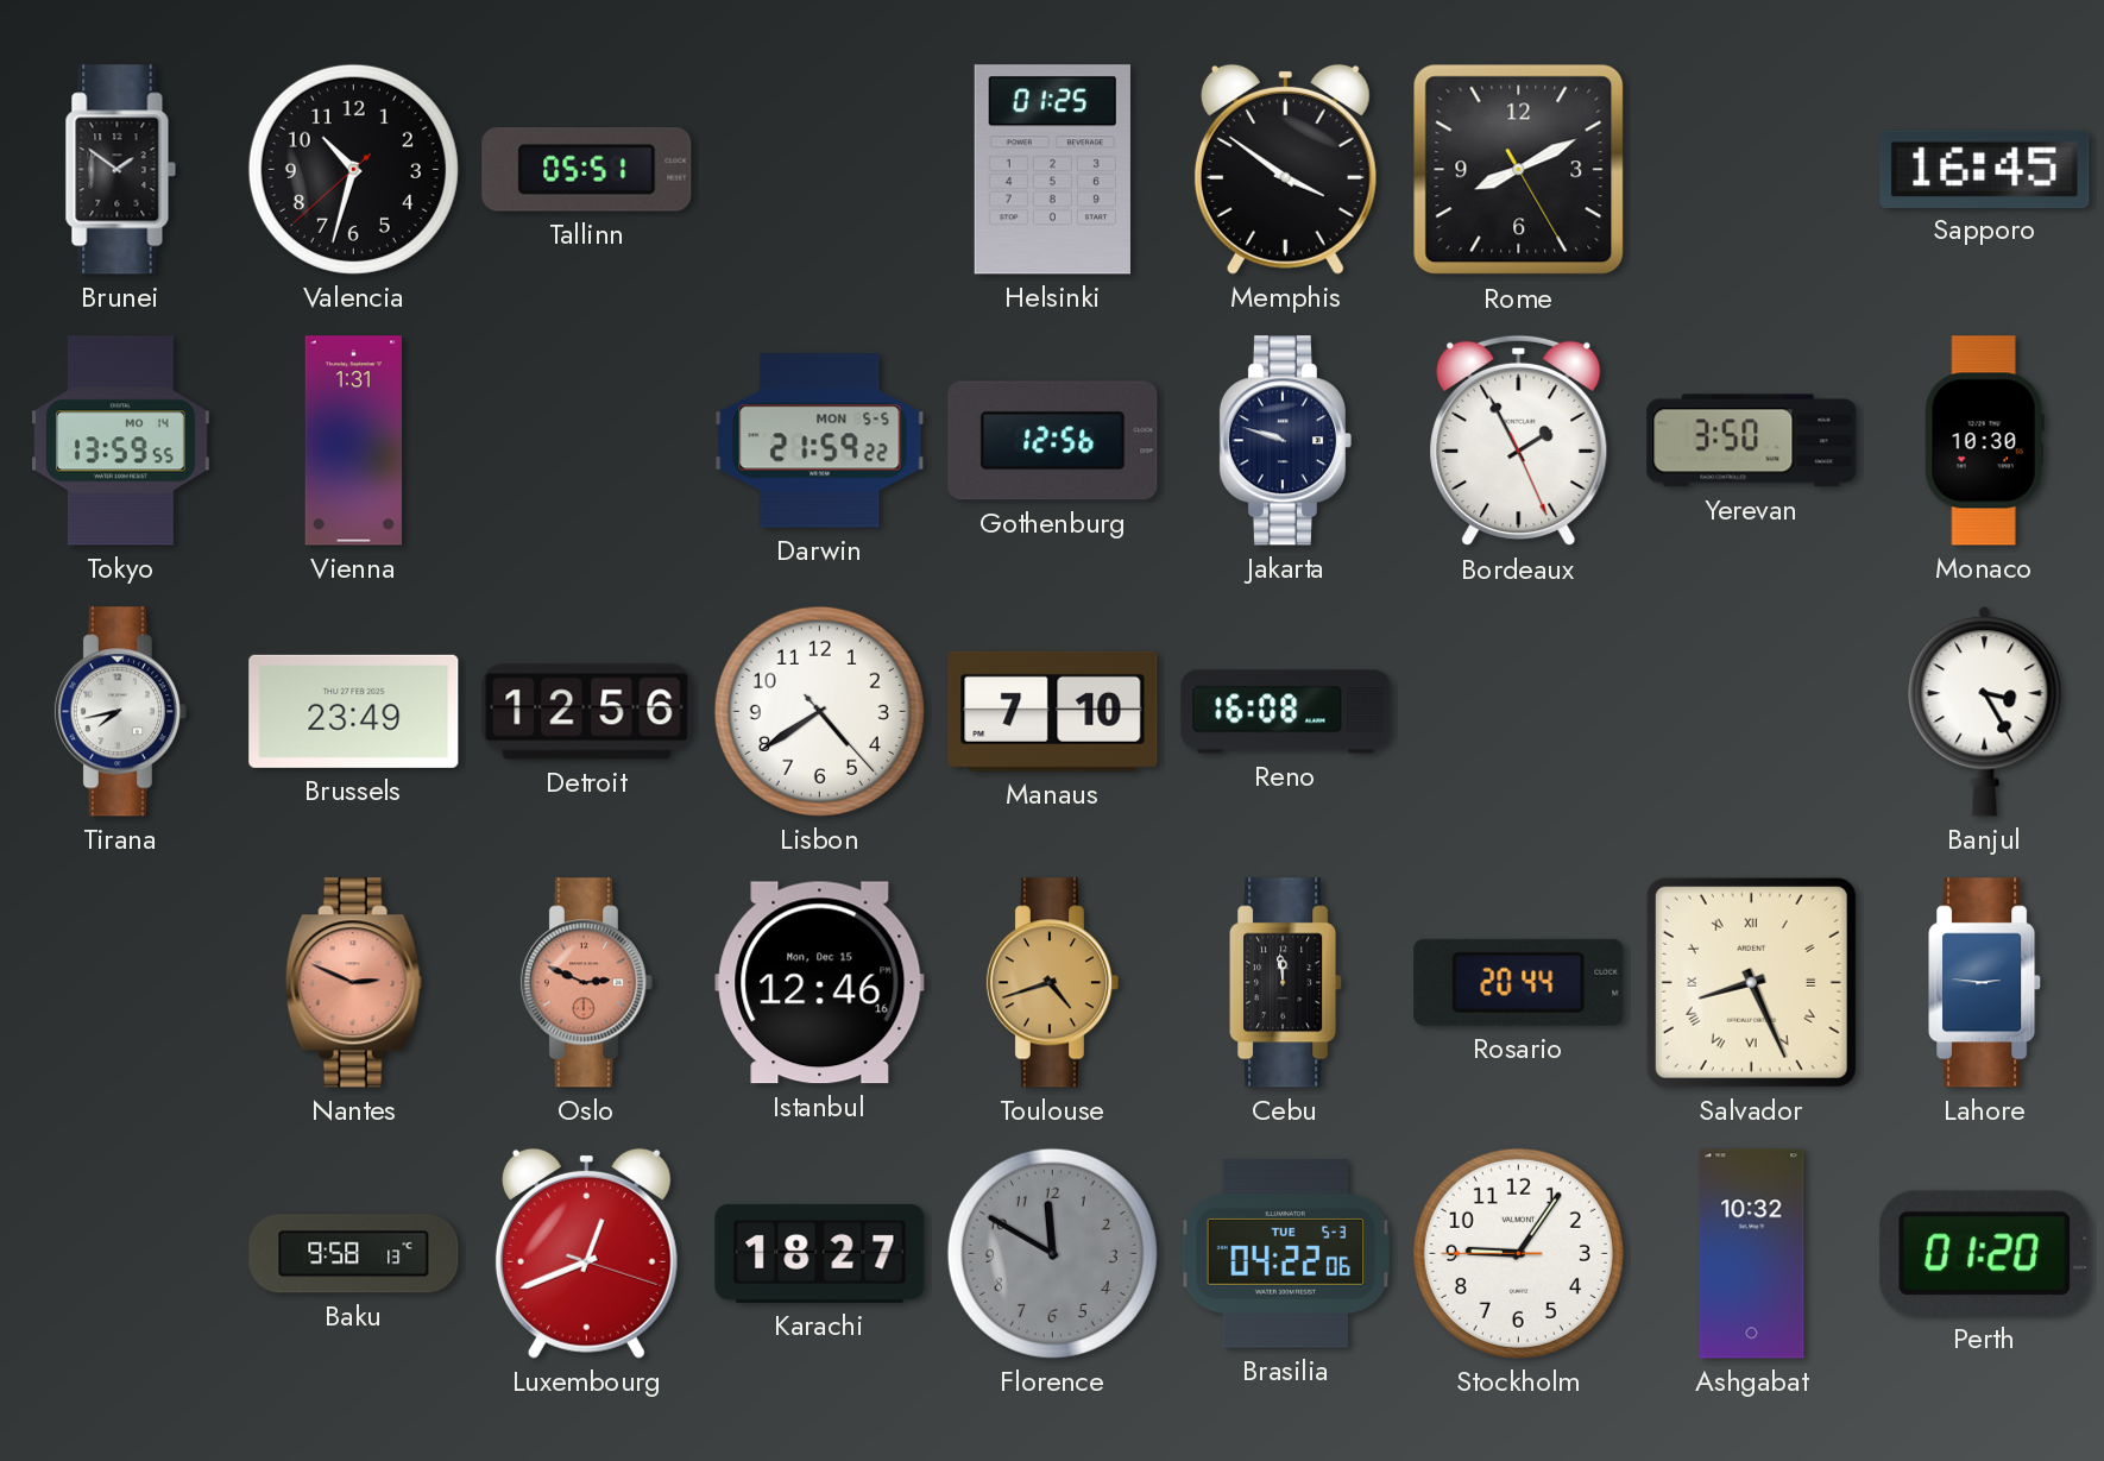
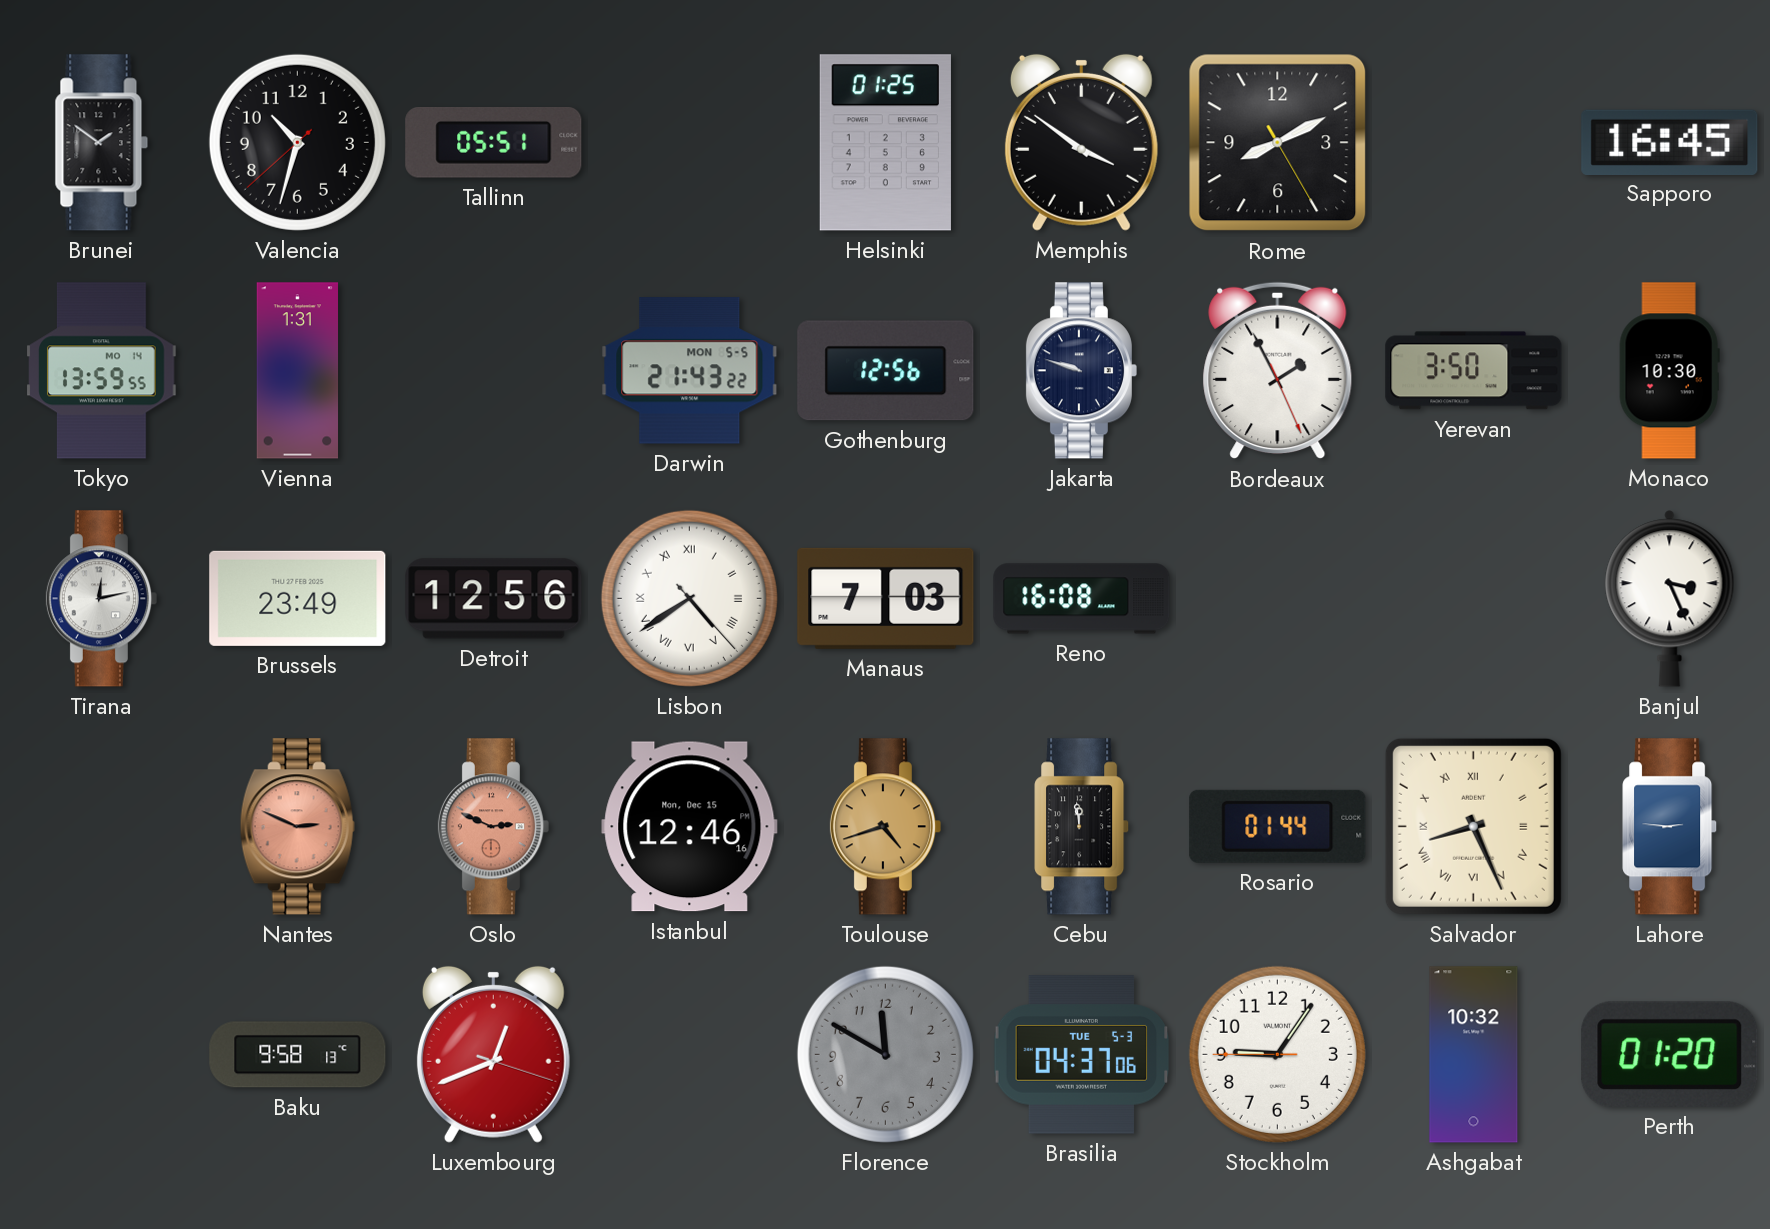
Darwin: 21:59 -> 21:43
Tirana: 7:43 -> 12:13
Lisbon numerals: Arabic -> Roman
Manaus: 7:10 -> 7:03
Banjul: 3:25 -> 3:26
Rosario: 20:44 -> 01:44
Karachi: 18:27 -> none
Brasilia: 04:22 -> 04:37
